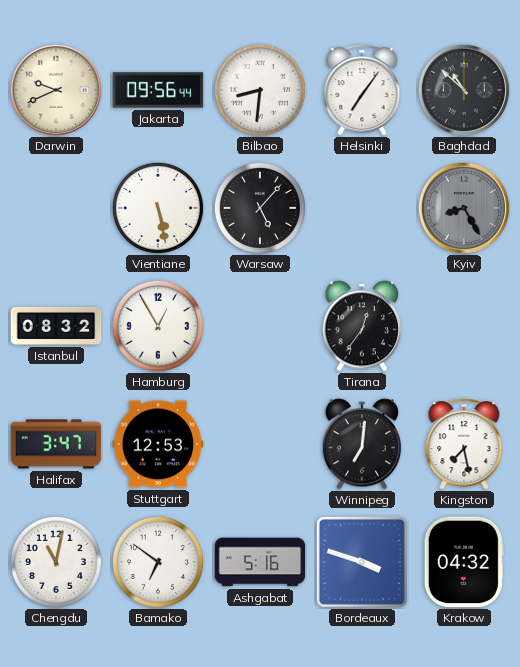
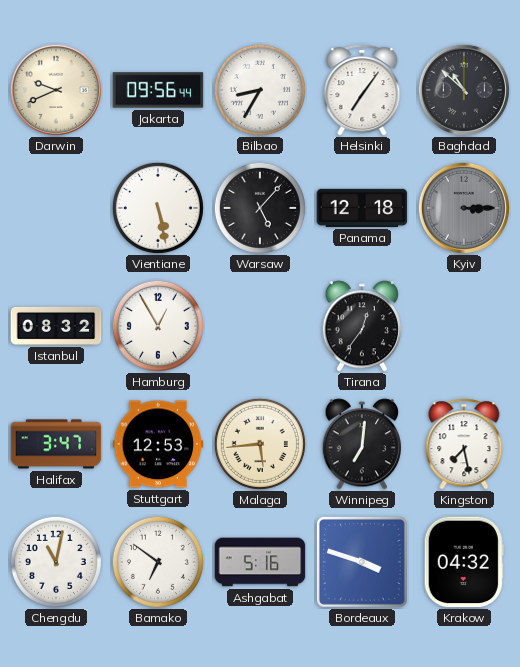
Bilbao: 8:31 -> 8:35
Panama: none -> 12:18
Kyiv: 8:25 -> 3:15
Malaga: none -> 5:44
